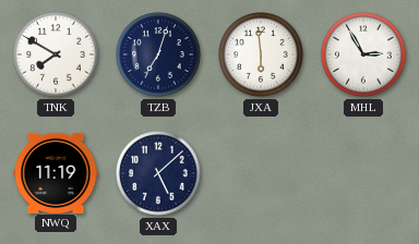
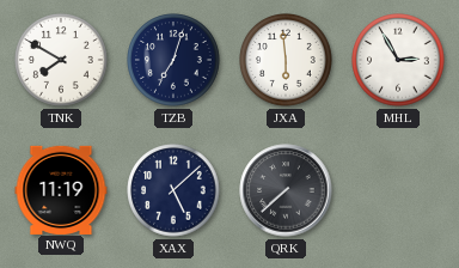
QRK: none -> 7:38
